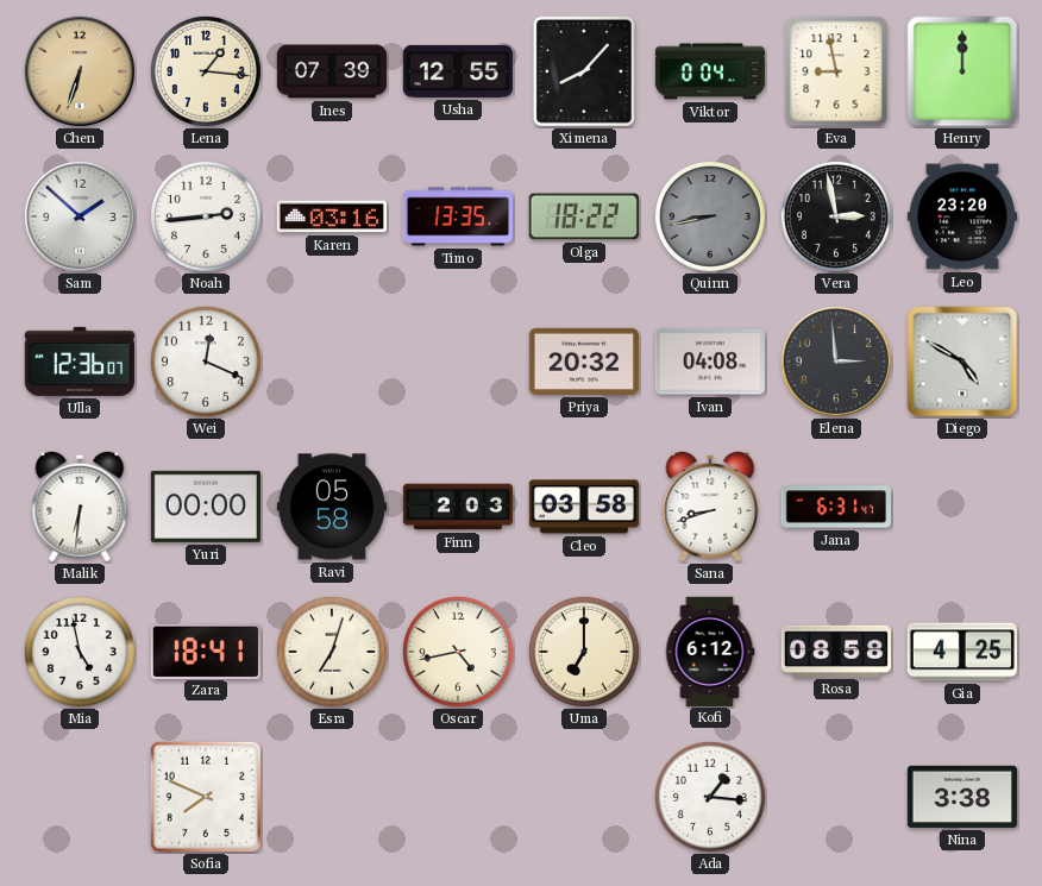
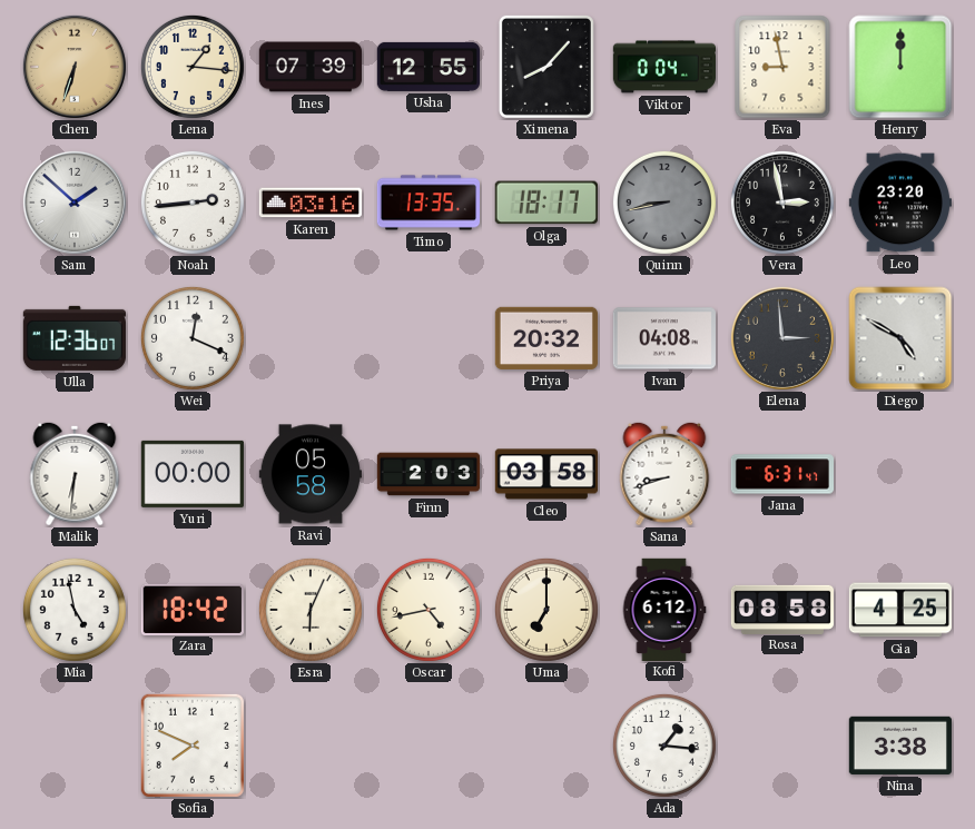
Olga: 18:22 -> 18:17
Zara: 18:41 -> 18:42
Esra: 7:03 -> 6:04
